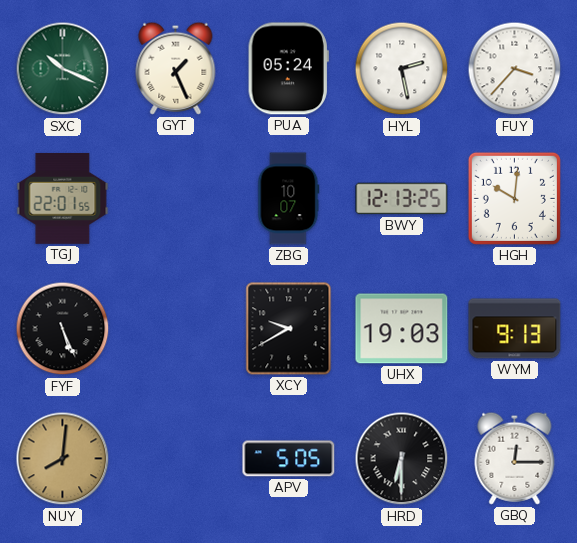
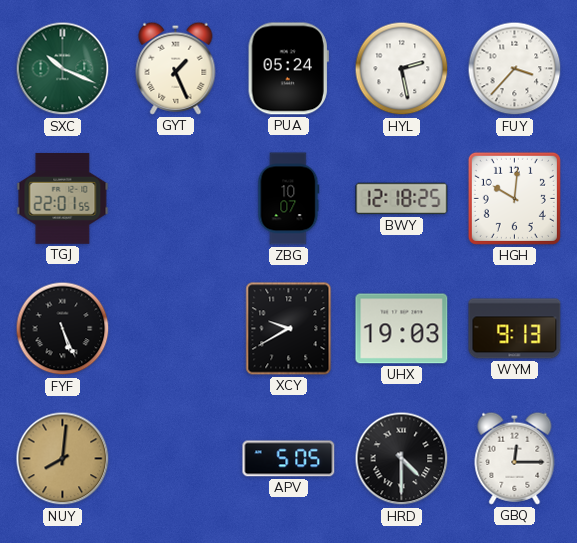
BWY: 12:13 -> 12:18
HRD: 6:30 -> 4:30
